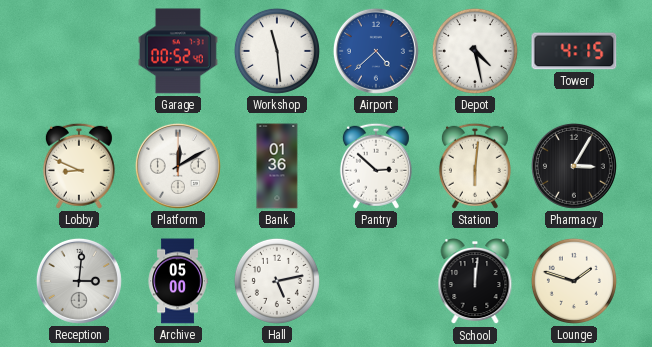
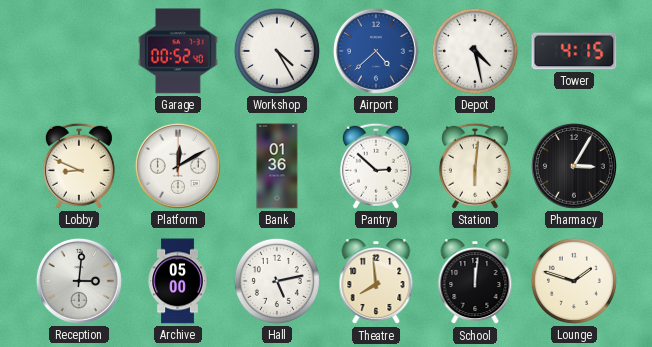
Workshop: 11:29 -> 4:25
Theatre: none -> 7:59
